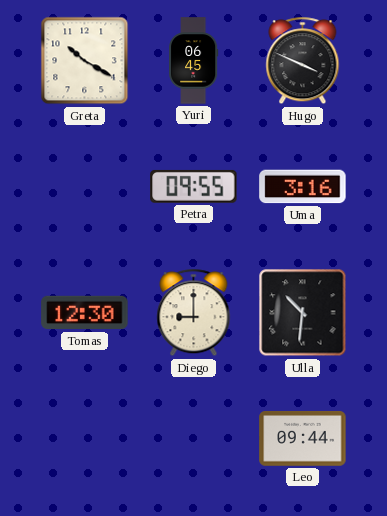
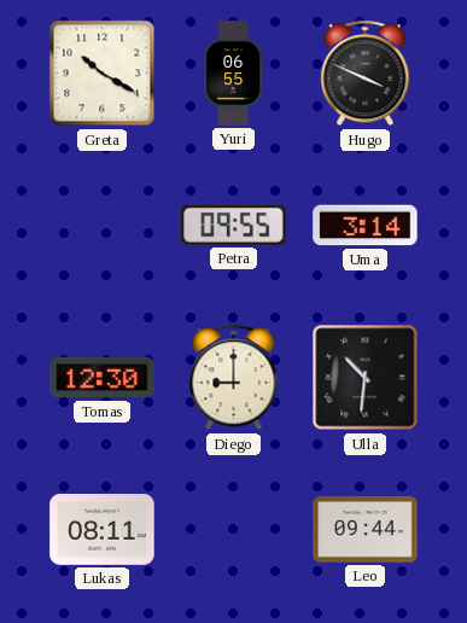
Yuri: 06:45 -> 06:55
Uma: 3:16 -> 3:14
Lukas: none -> 08:11
